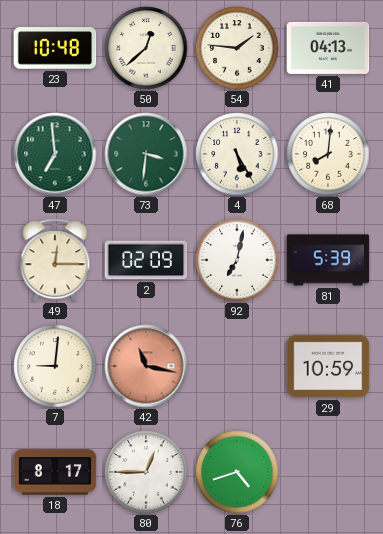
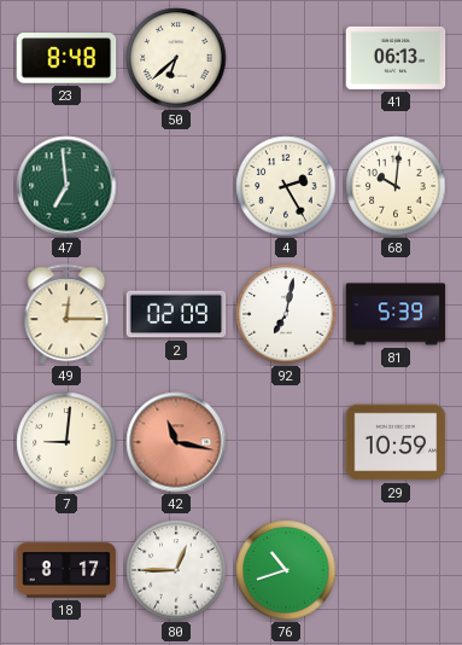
23: 10:48 -> 8:48
50: 12:38 -> 6:38
54: 1:46 -> none
41: 04:13 -> 06:13
73: 3:31 -> none
4: 5:25 -> 2:25
68: 8:01 -> 10:01
76: 4:42 -> 10:42
